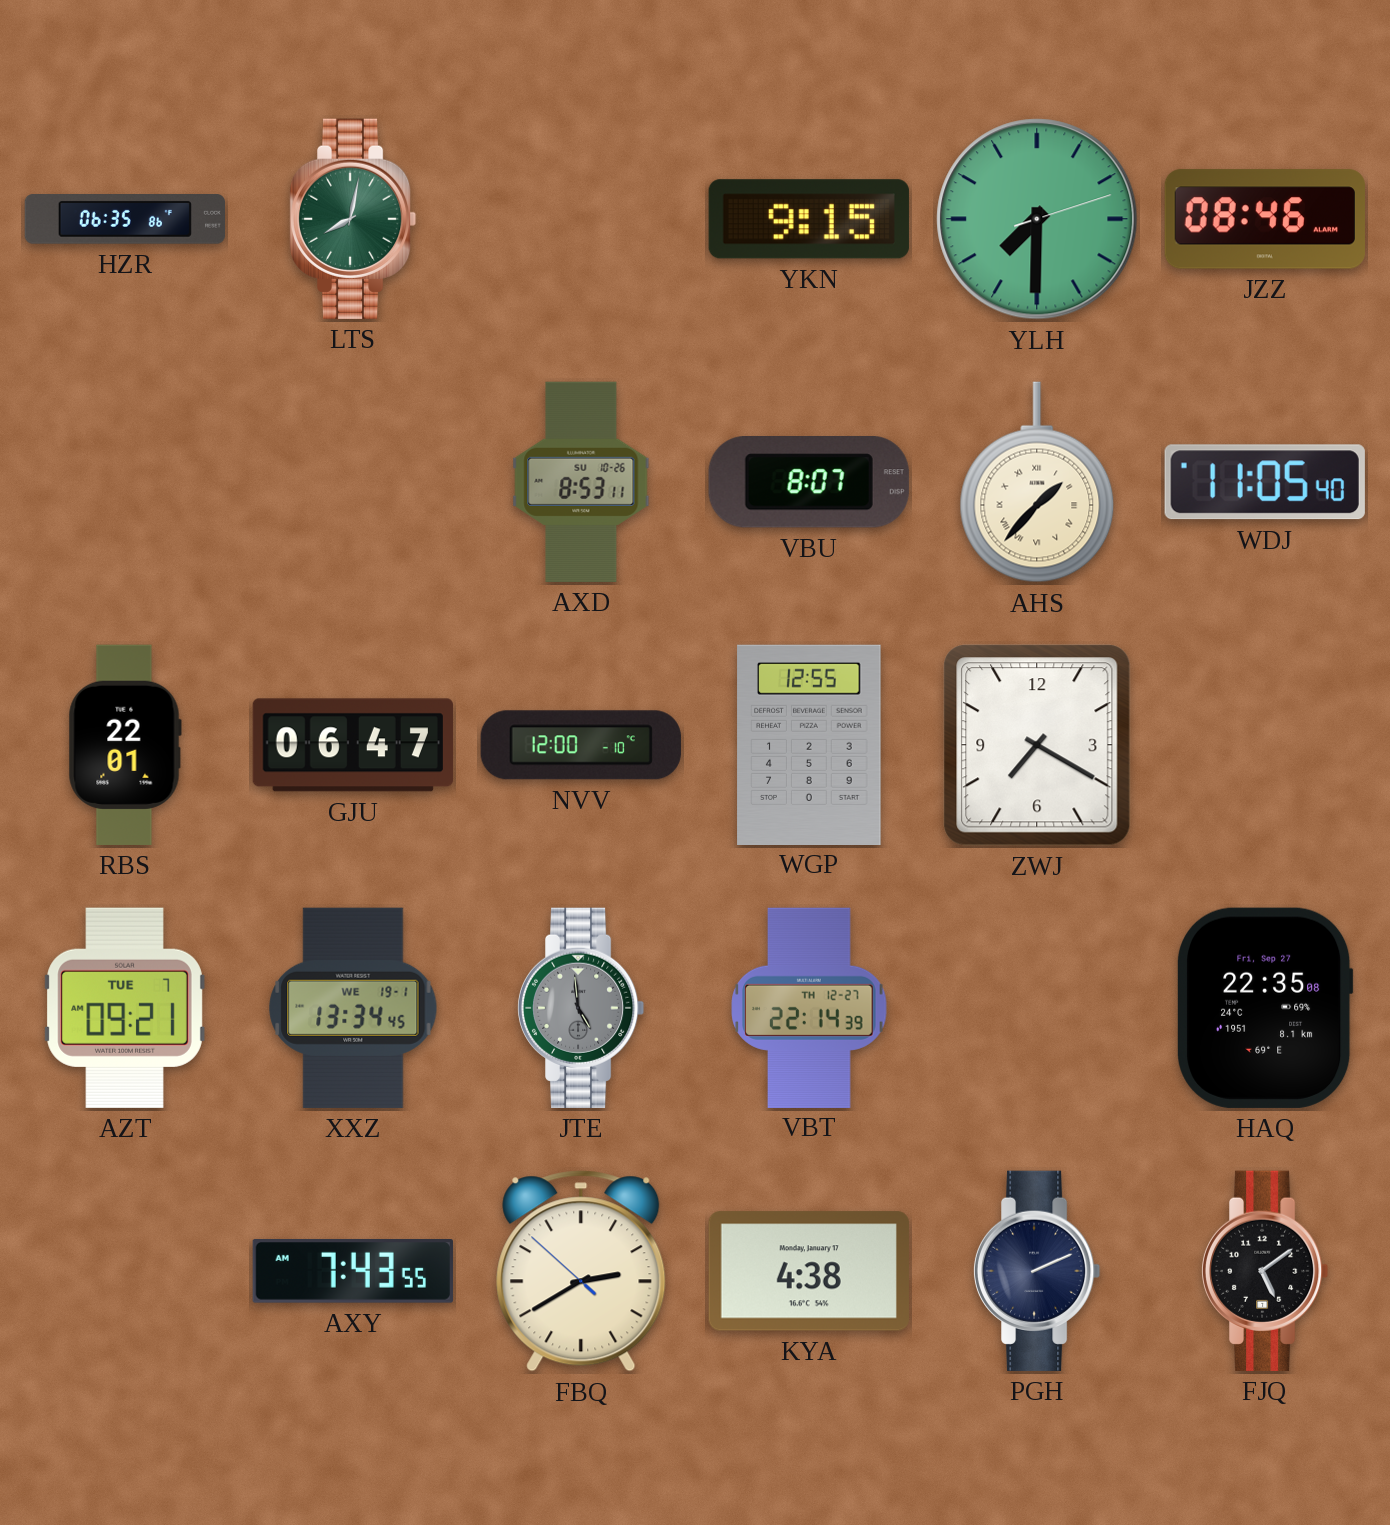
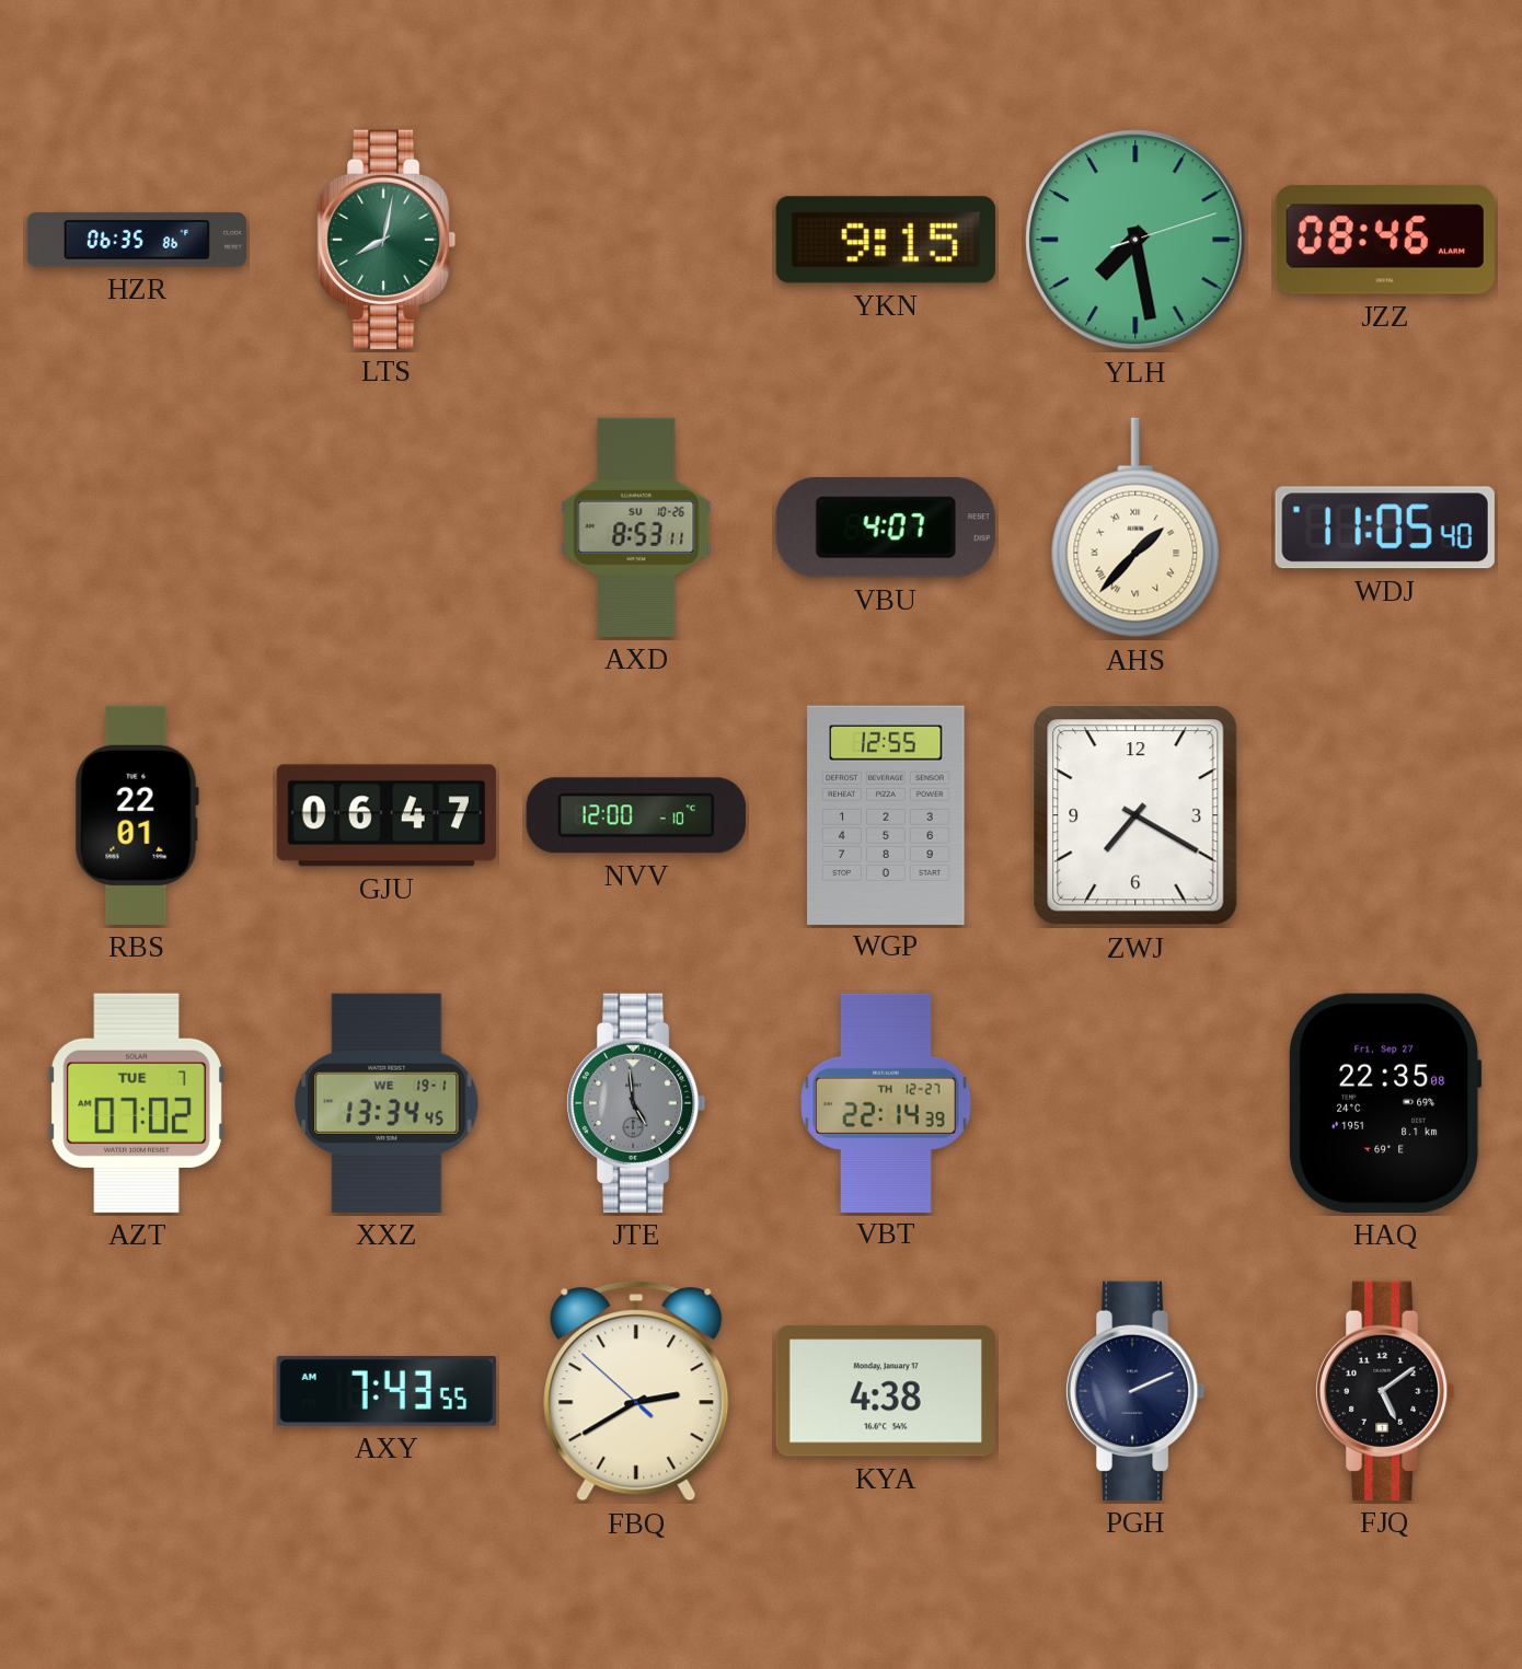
YLH: 7:30 -> 7:28
VBU: 8:07 -> 4:07
AZT: 09:21 -> 07:02
